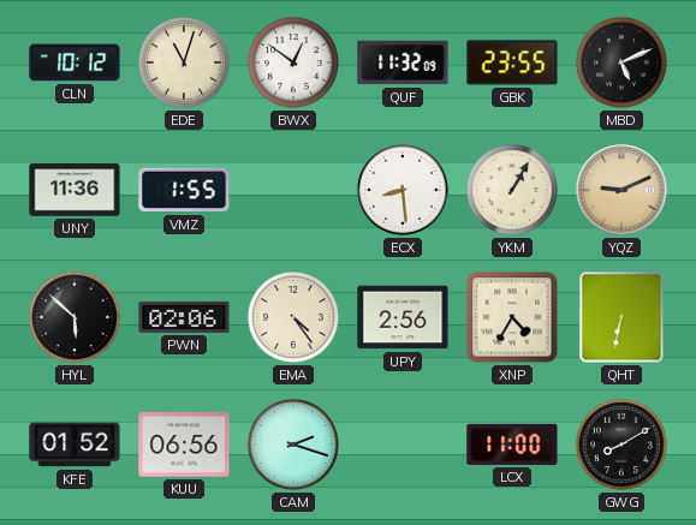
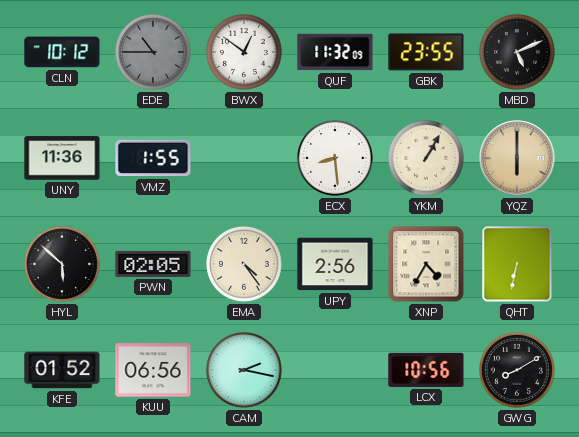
EDE: 11:03 -> 10:45
EDE dial: cream -> grey
YQZ: 9:11 -> 6:00
PWN: 02:06 -> 02:05
CAM: 2:18 -> 2:17
LCX: 11:00 -> 10:56
